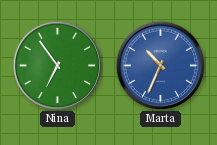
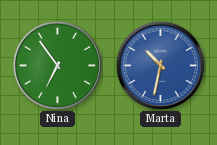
Marta: 10:34 -> 10:32
